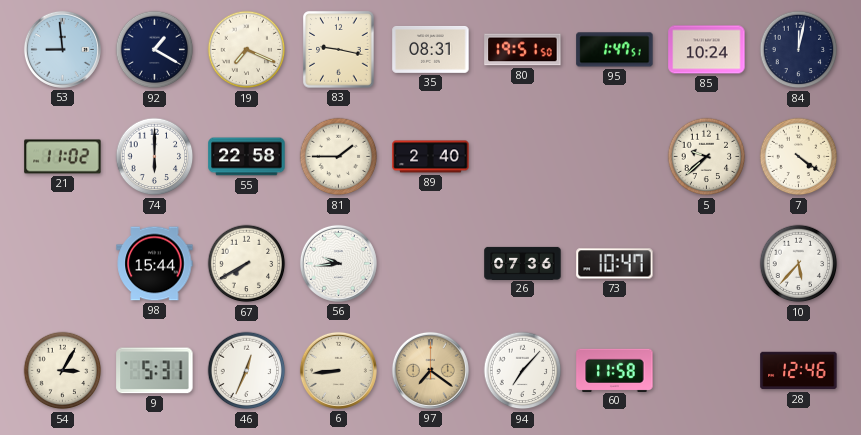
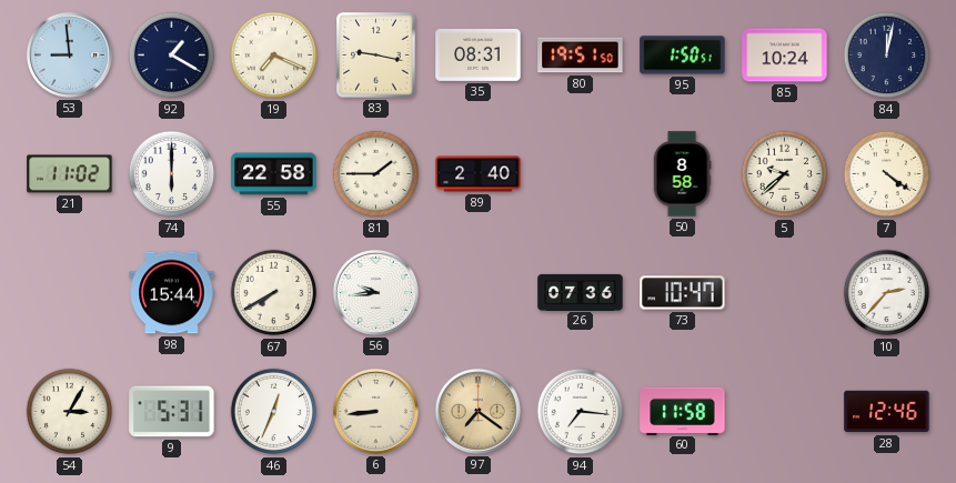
95: 1:47 -> 1:50
50: none -> 8:58
10: 5:37 -> 2:37
94: 7:07 -> 7:16
